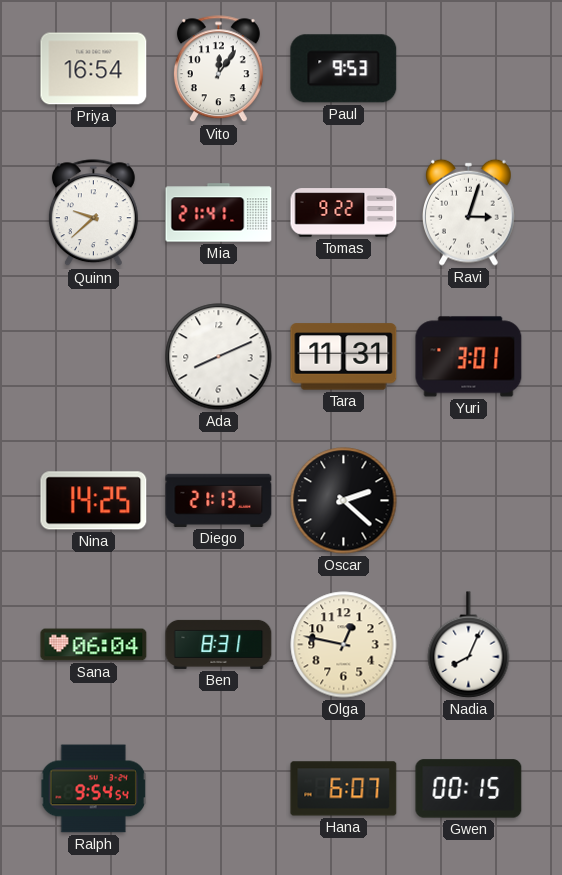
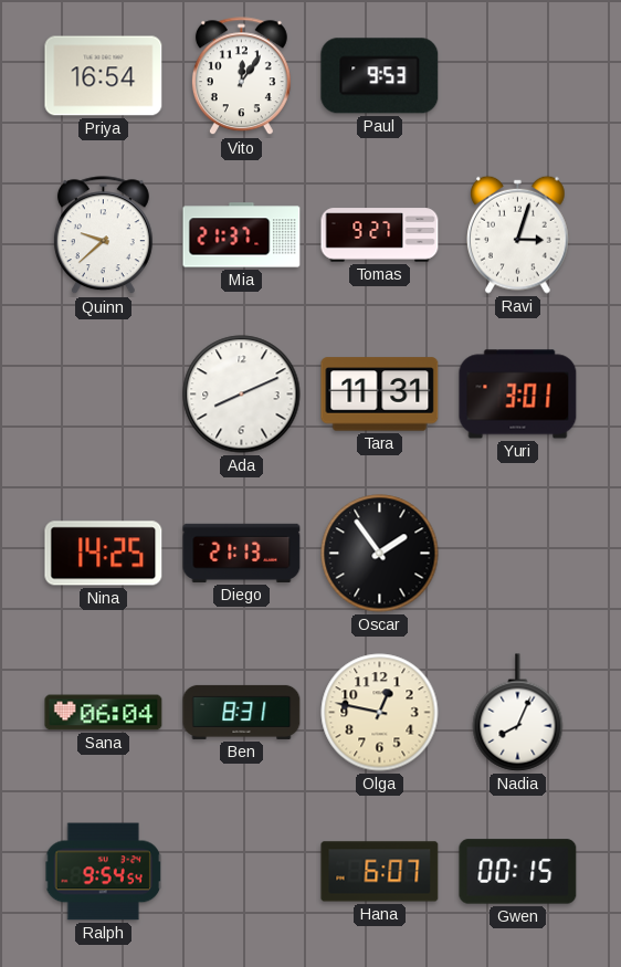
Mia: 21:41 -> 21:37
Tomas: 9:22 -> 9:27
Oscar: 2:22 -> 1:54
